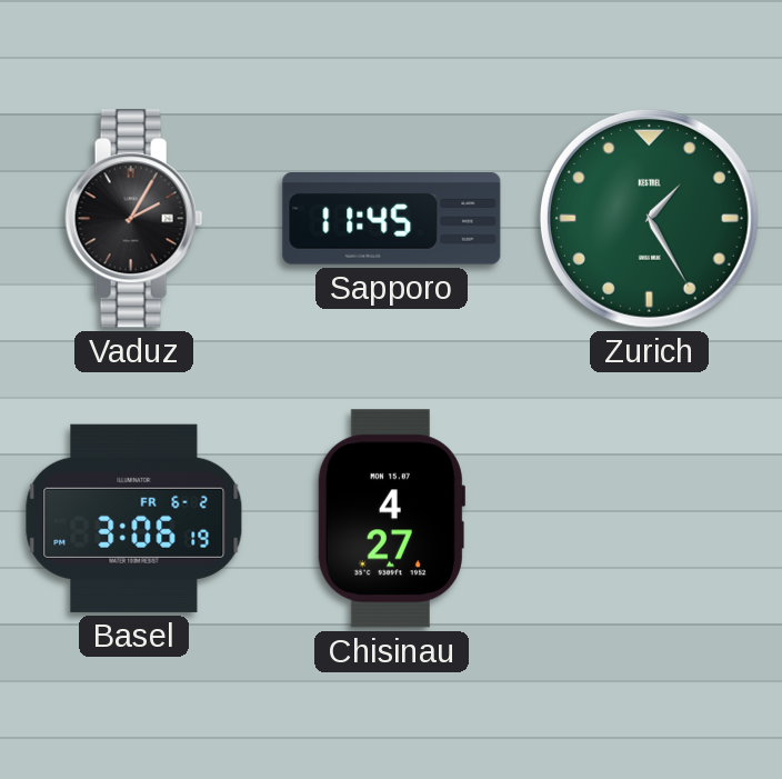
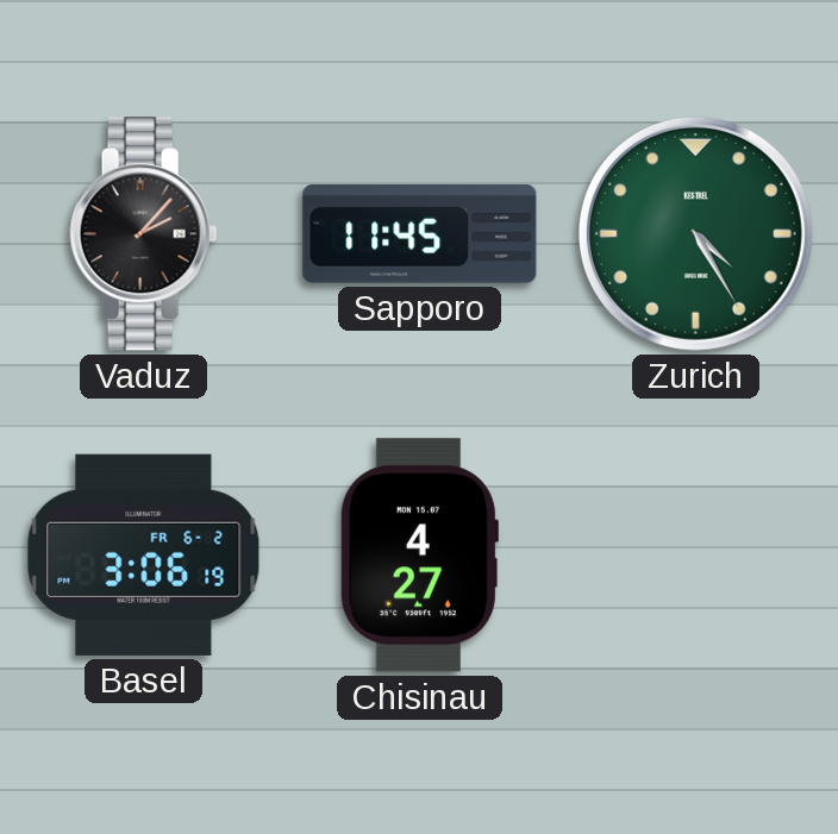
Vaduz: 2:05 -> 2:07
Zurich: 1:25 -> 4:25
